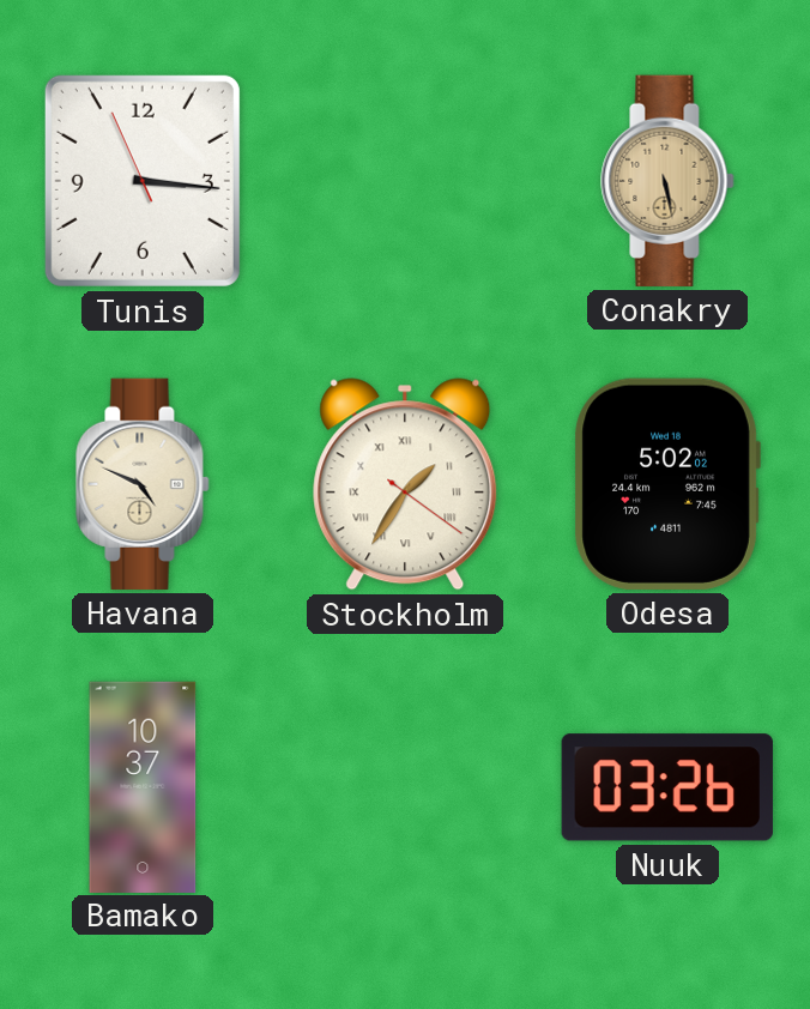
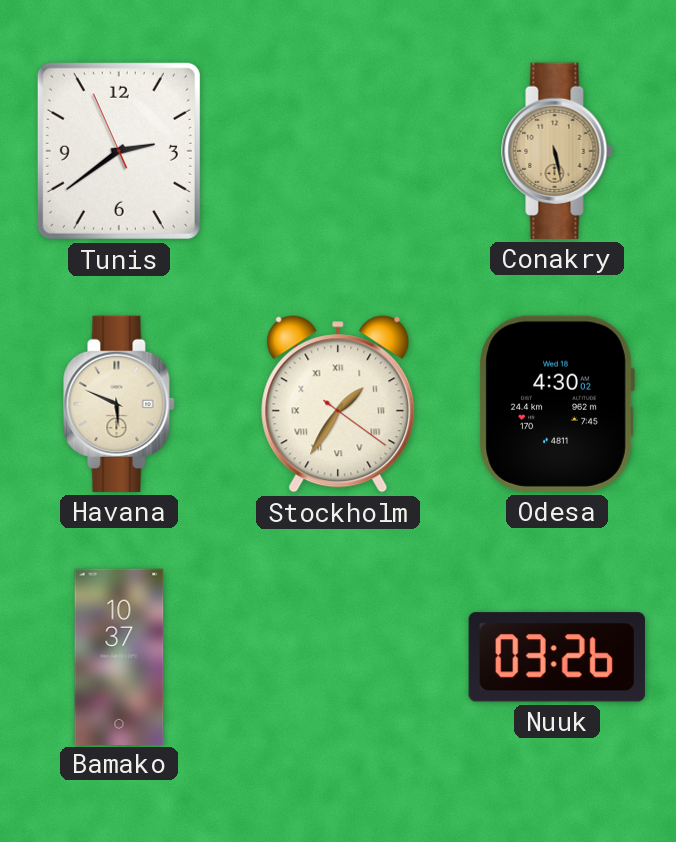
Tunis: 3:15 -> 2:38
Havana: 4:49 -> 5:49
Odesa: 5:02 -> 4:30
